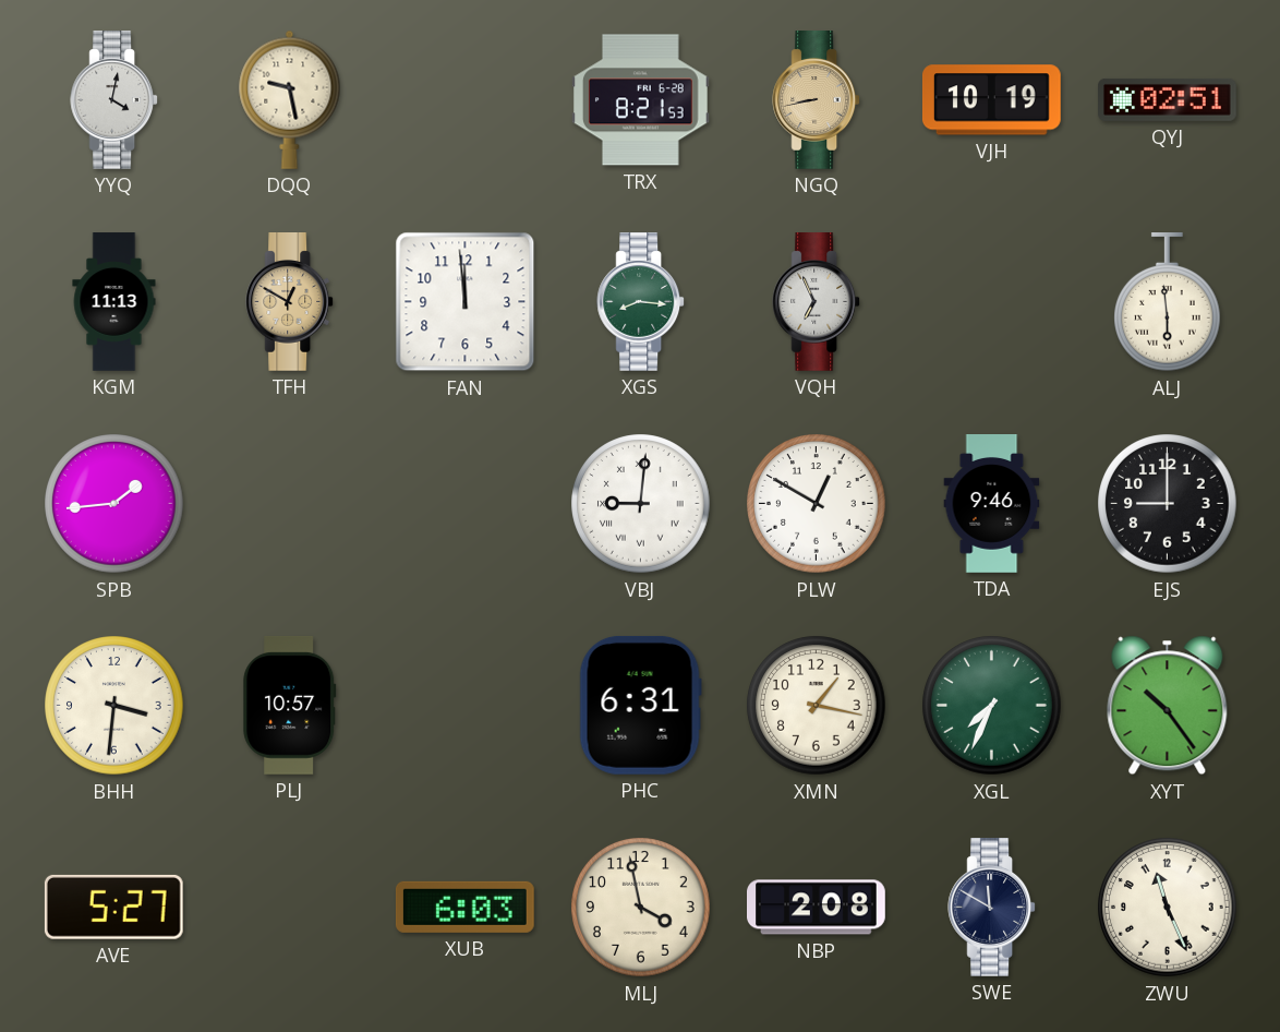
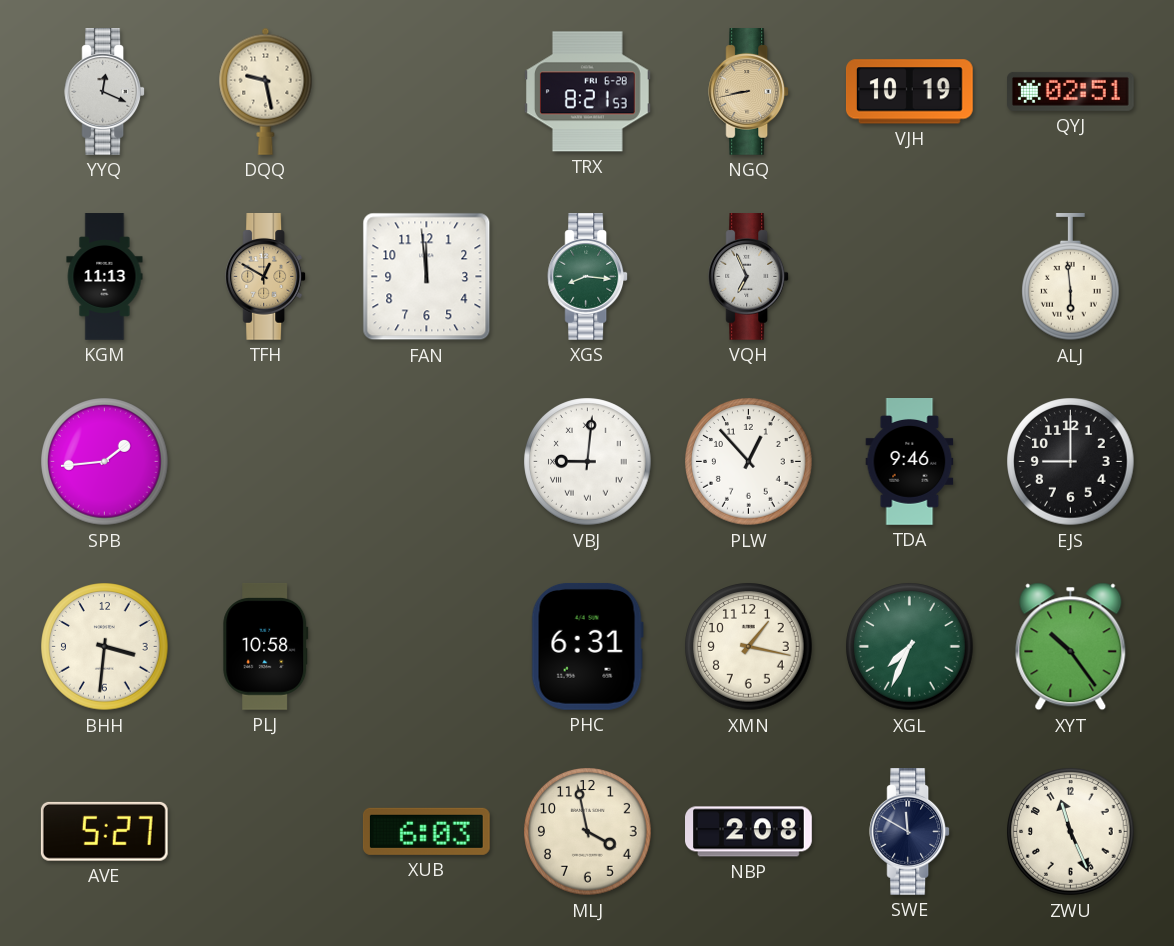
YYQ: 4:02 -> 12:19
PLW: 12:50 -> 12:53
PLJ: 10:57 -> 10:58
